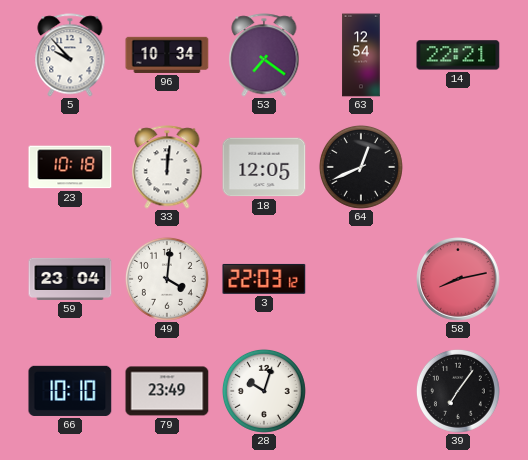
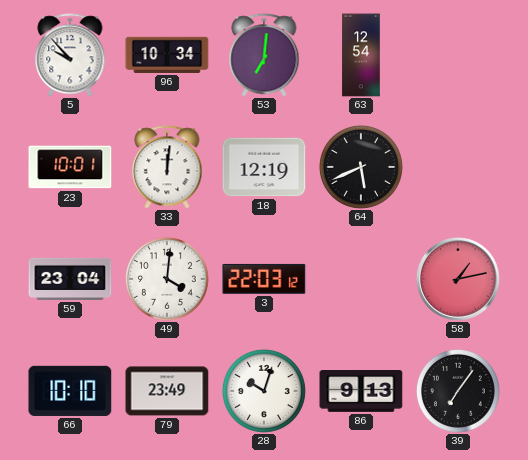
53: 7:21 -> 7:01
14: 22:21 -> none
23: 10:18 -> 10:01
18: 12:05 -> 12:19
64: 12:41 -> 5:41
58: 8:13 -> 1:13
86: none -> 9:13
